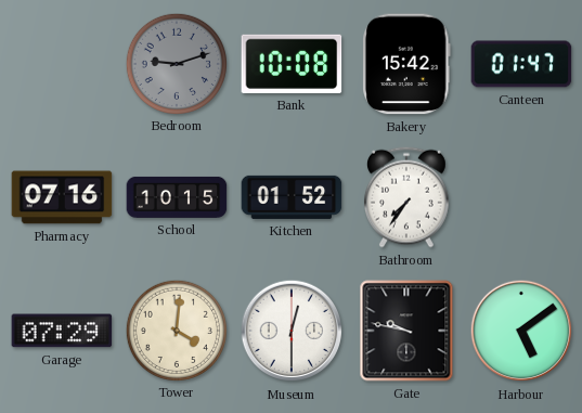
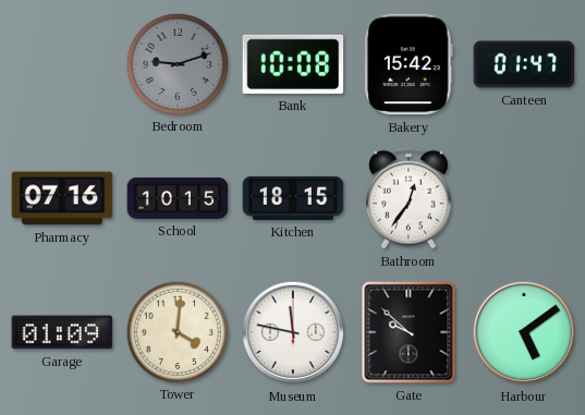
Kitchen: 01:52 -> 18:15
Bathroom: 7:36 -> 12:36
Garage: 07:29 -> 01:09
Museum: 12:30 -> 11:47
Gate: 9:47 -> 9:52
